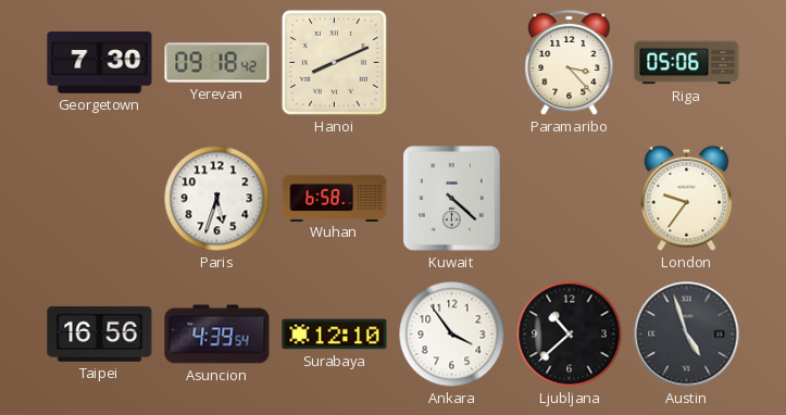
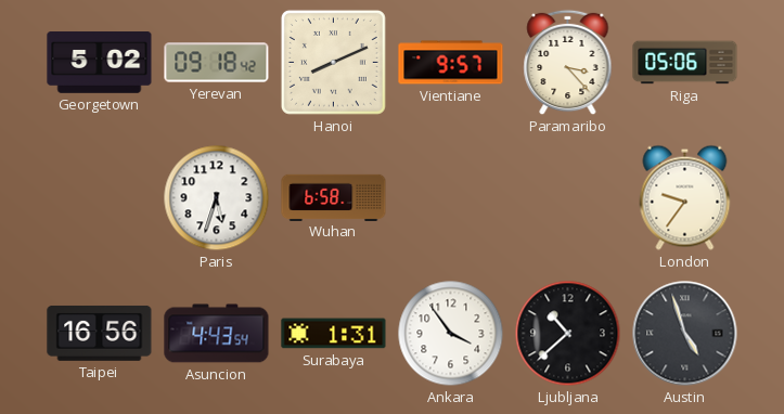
Georgetown: 7:30 -> 5:02
Vientiane: none -> 9:57
Kuwait: 4:22 -> none
Asuncion: 4:39 -> 4:43
Surabaya: 12:10 -> 1:31
